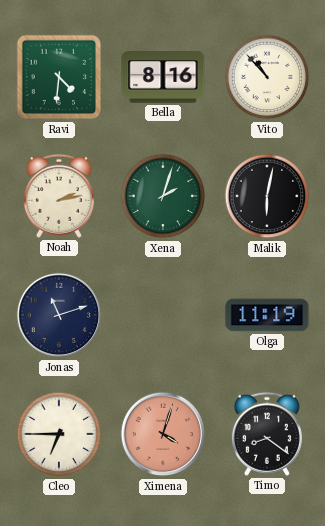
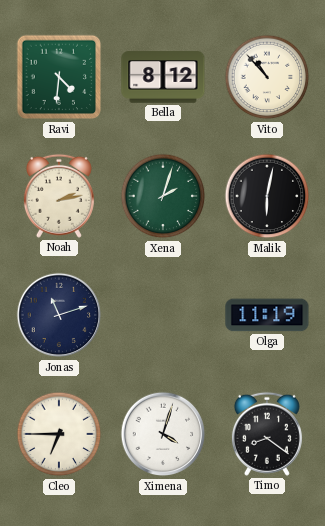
Bella: 8:16 -> 8:12
Ximena dial: salmon -> white
